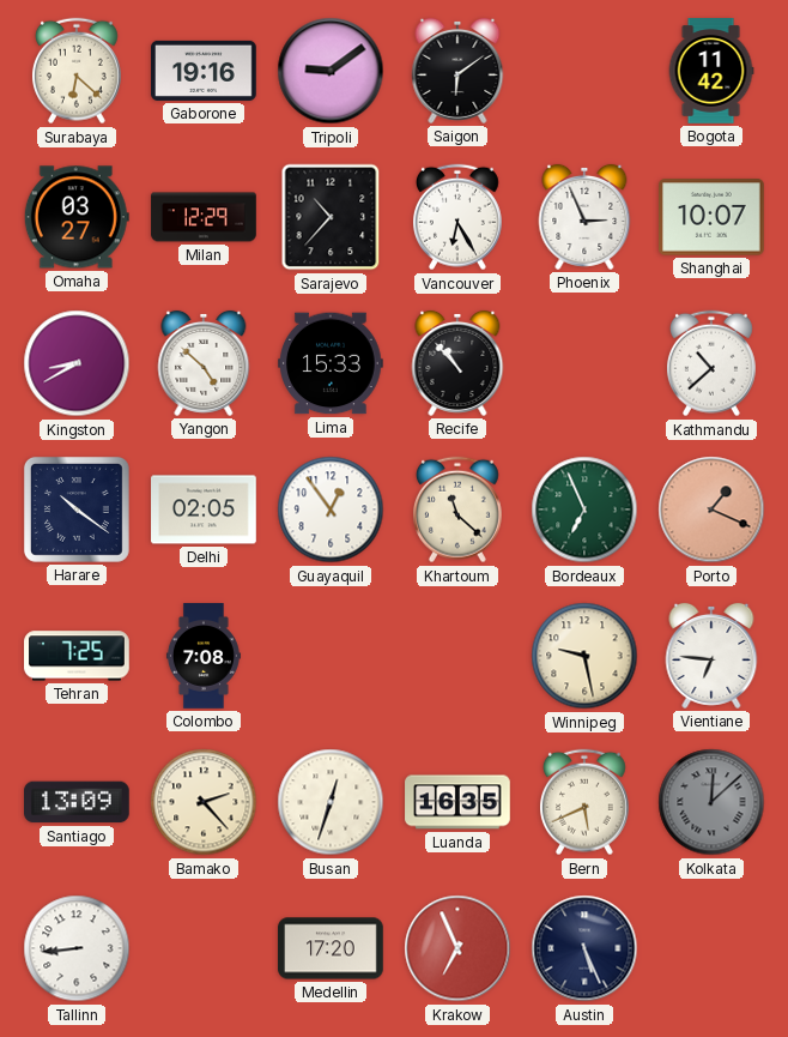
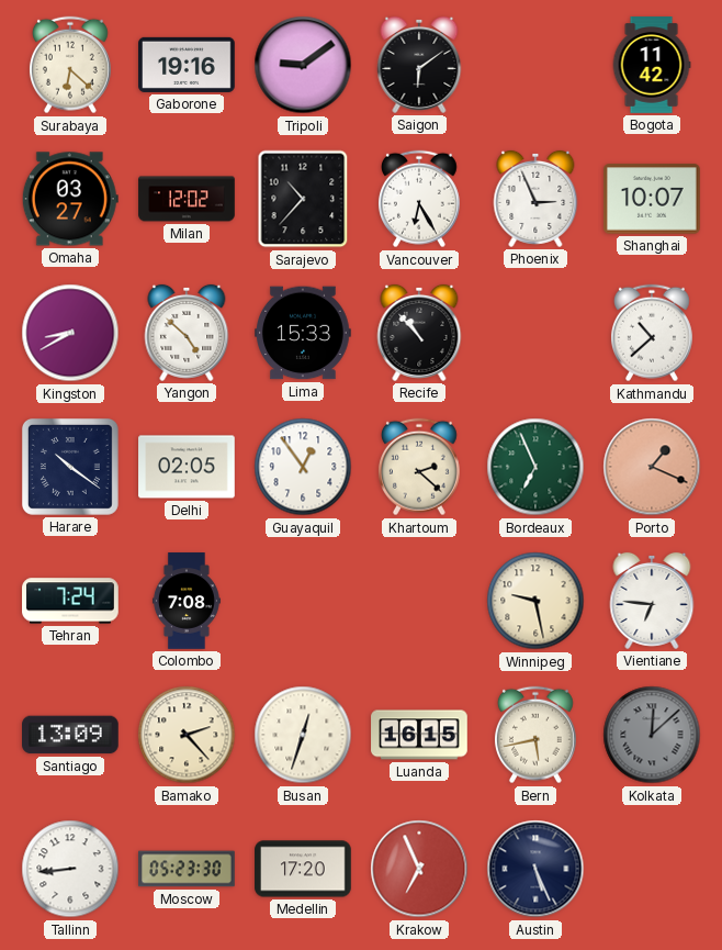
Milan: 12:29 -> 12:02
Khartoum: 11:22 -> 2:22
Tehran: 7:25 -> 7:24
Luanda: 16:35 -> 16:15
Bern: 5:41 -> 5:43
Moscow: none -> 05:23
